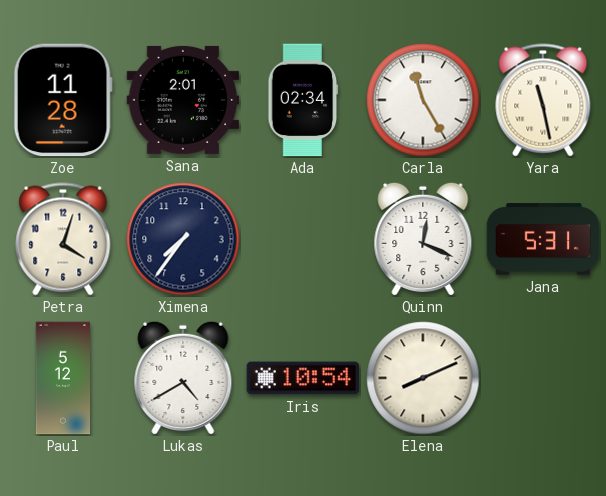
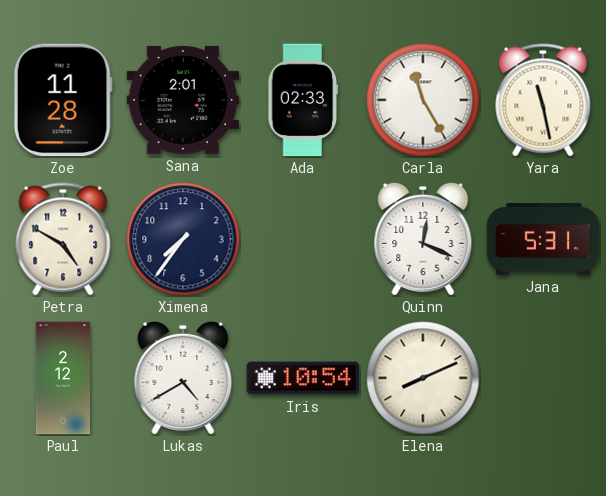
Ada: 02:34 -> 02:33
Petra: 4:03 -> 4:50
Paul: 5:12 -> 2:12
